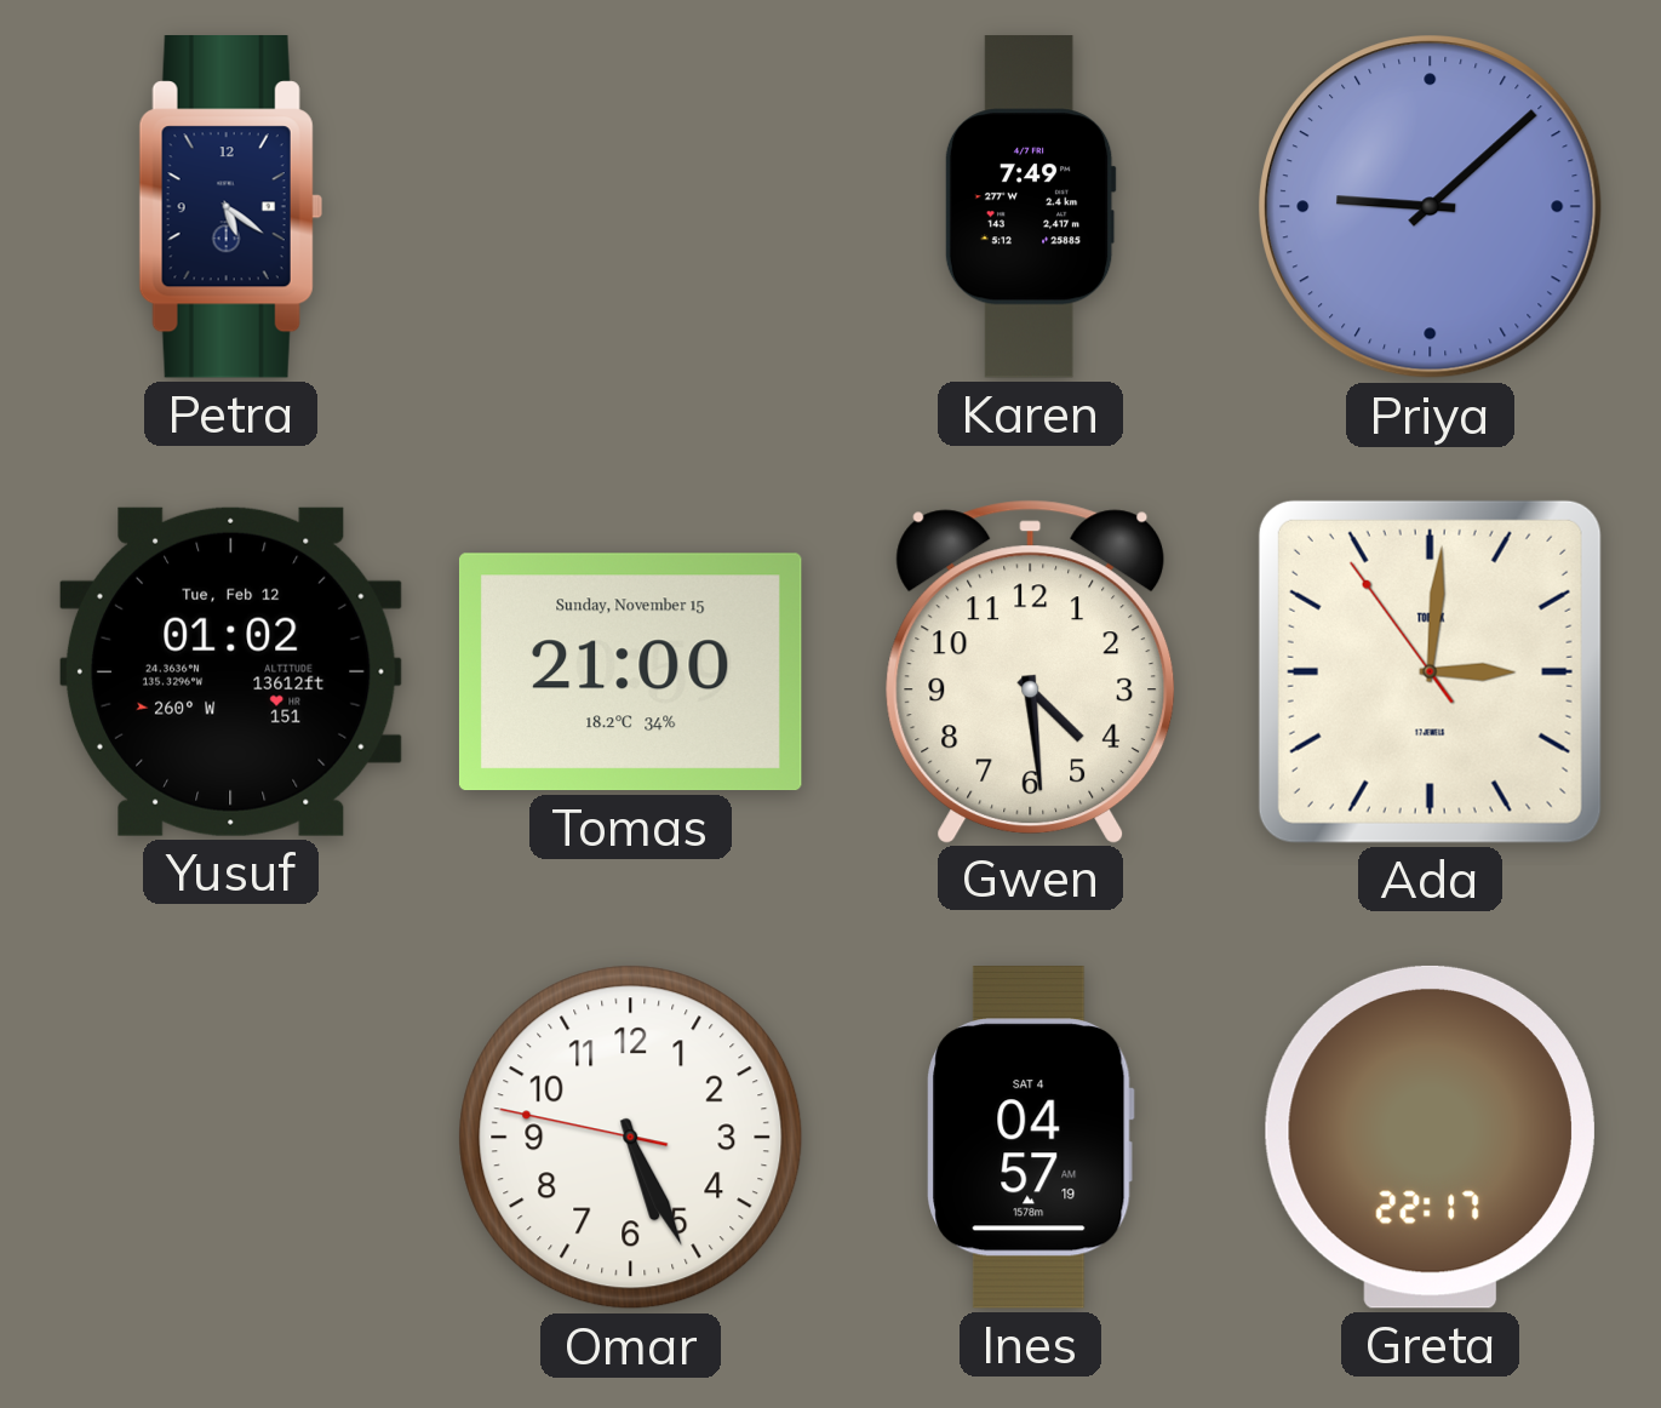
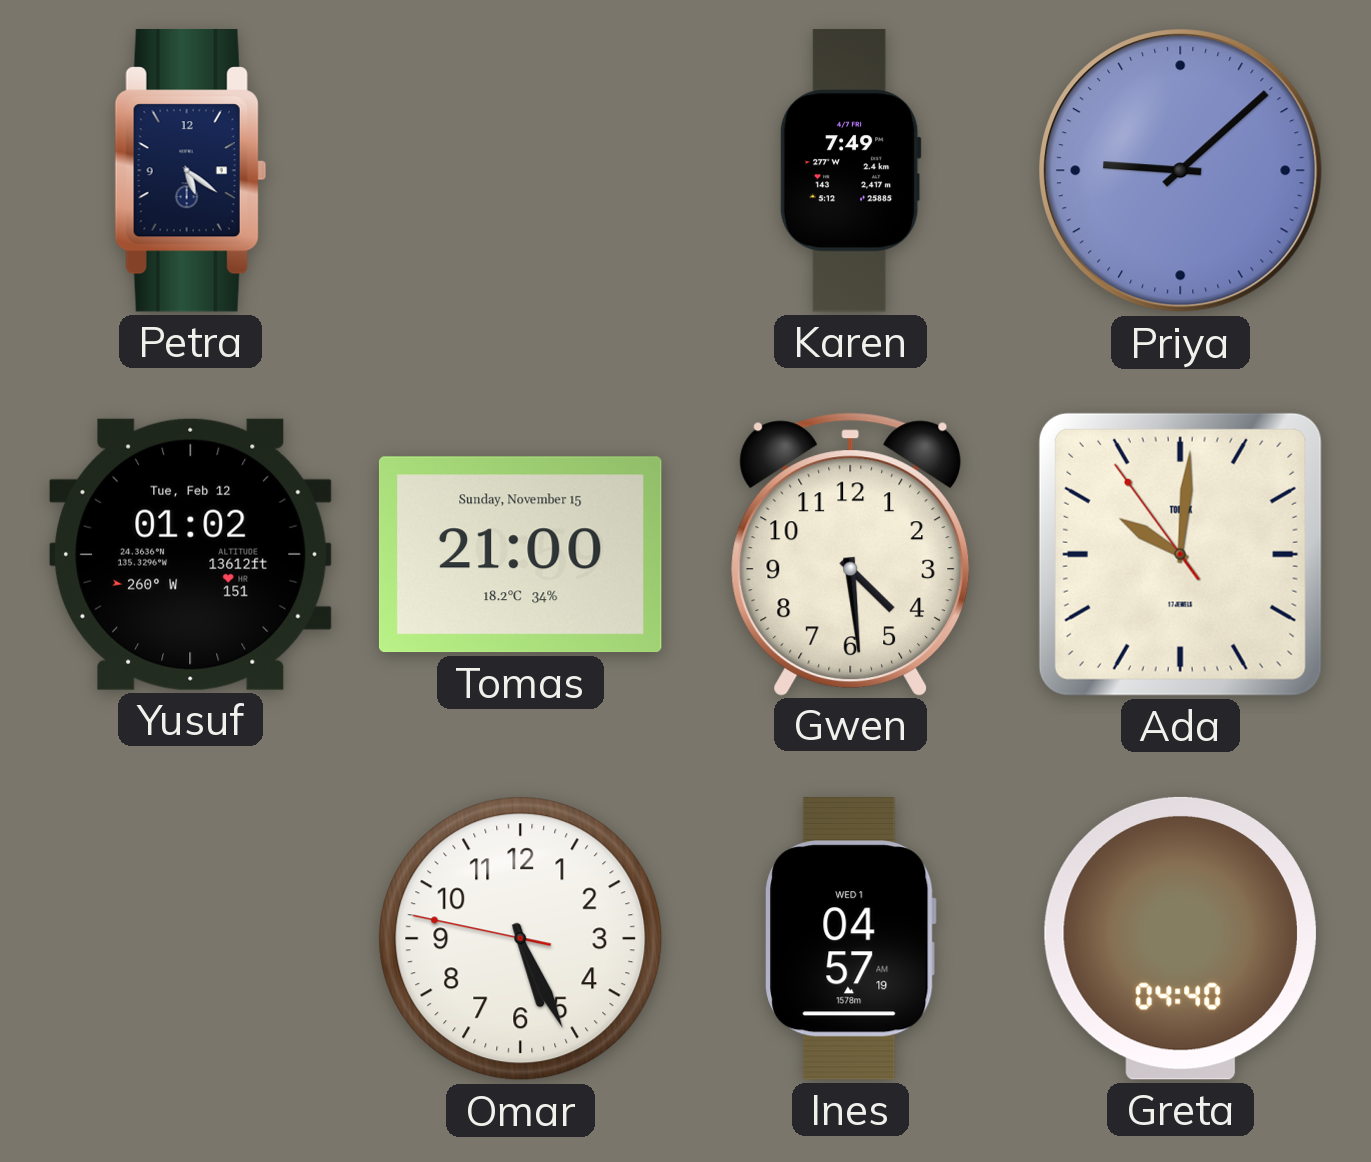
Ada: 3:00 -> 10:00
Ines date: SAT 4 -> WED 1
Greta: 22:17 -> 04:40
